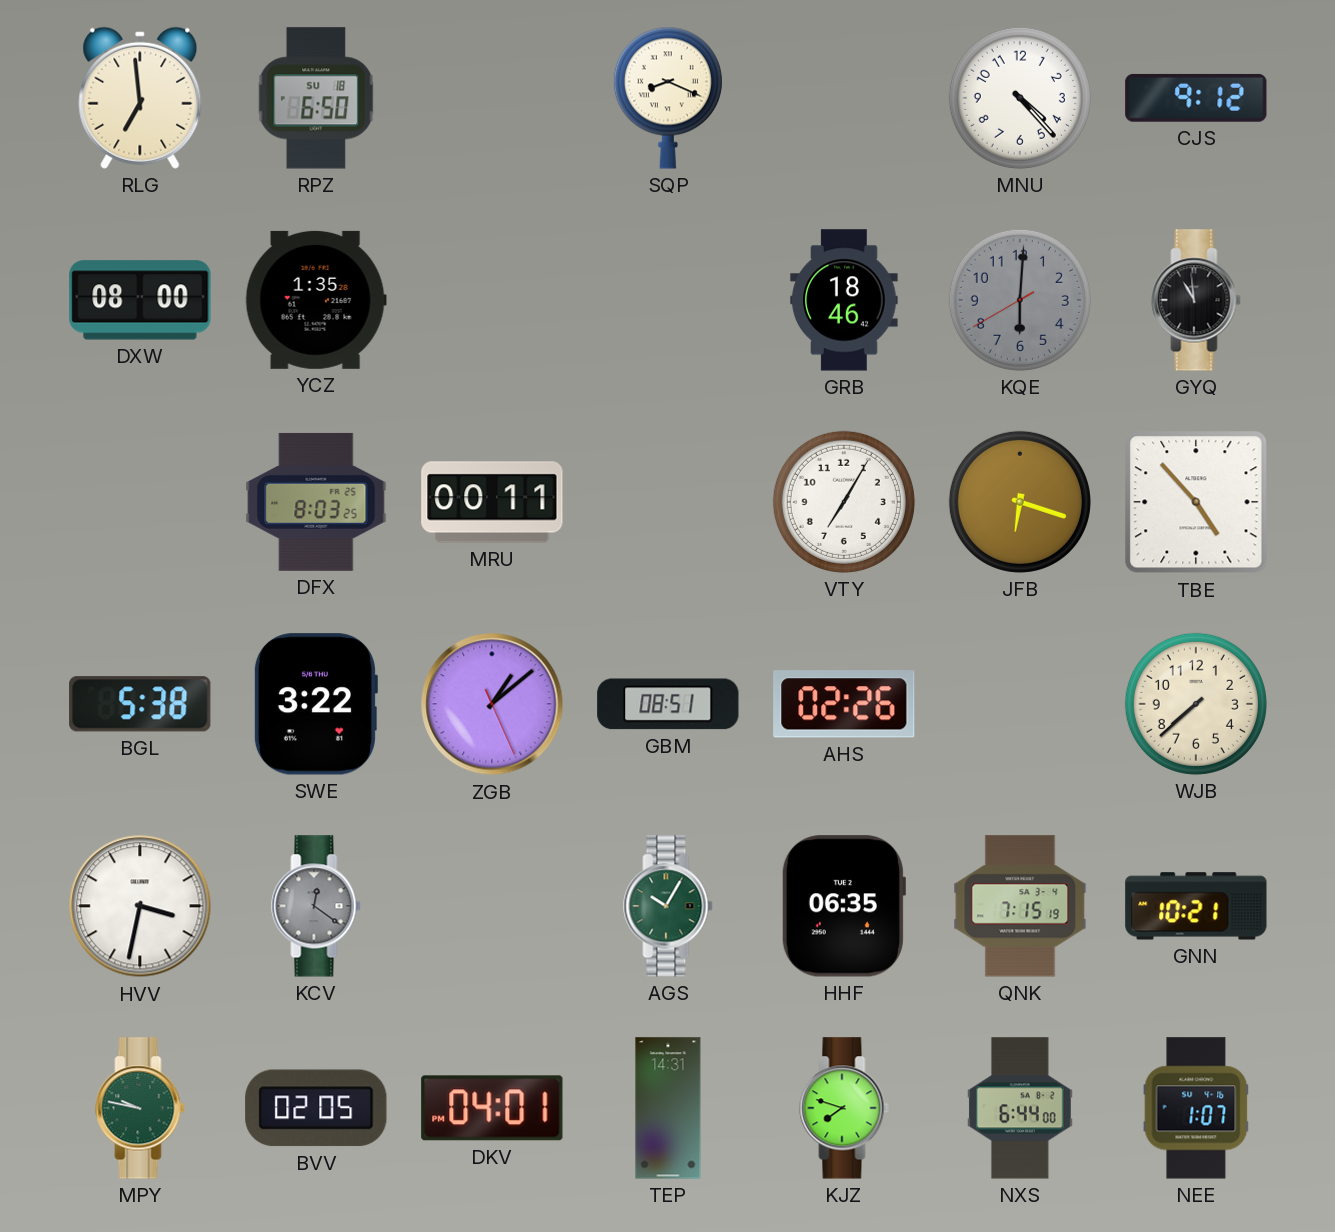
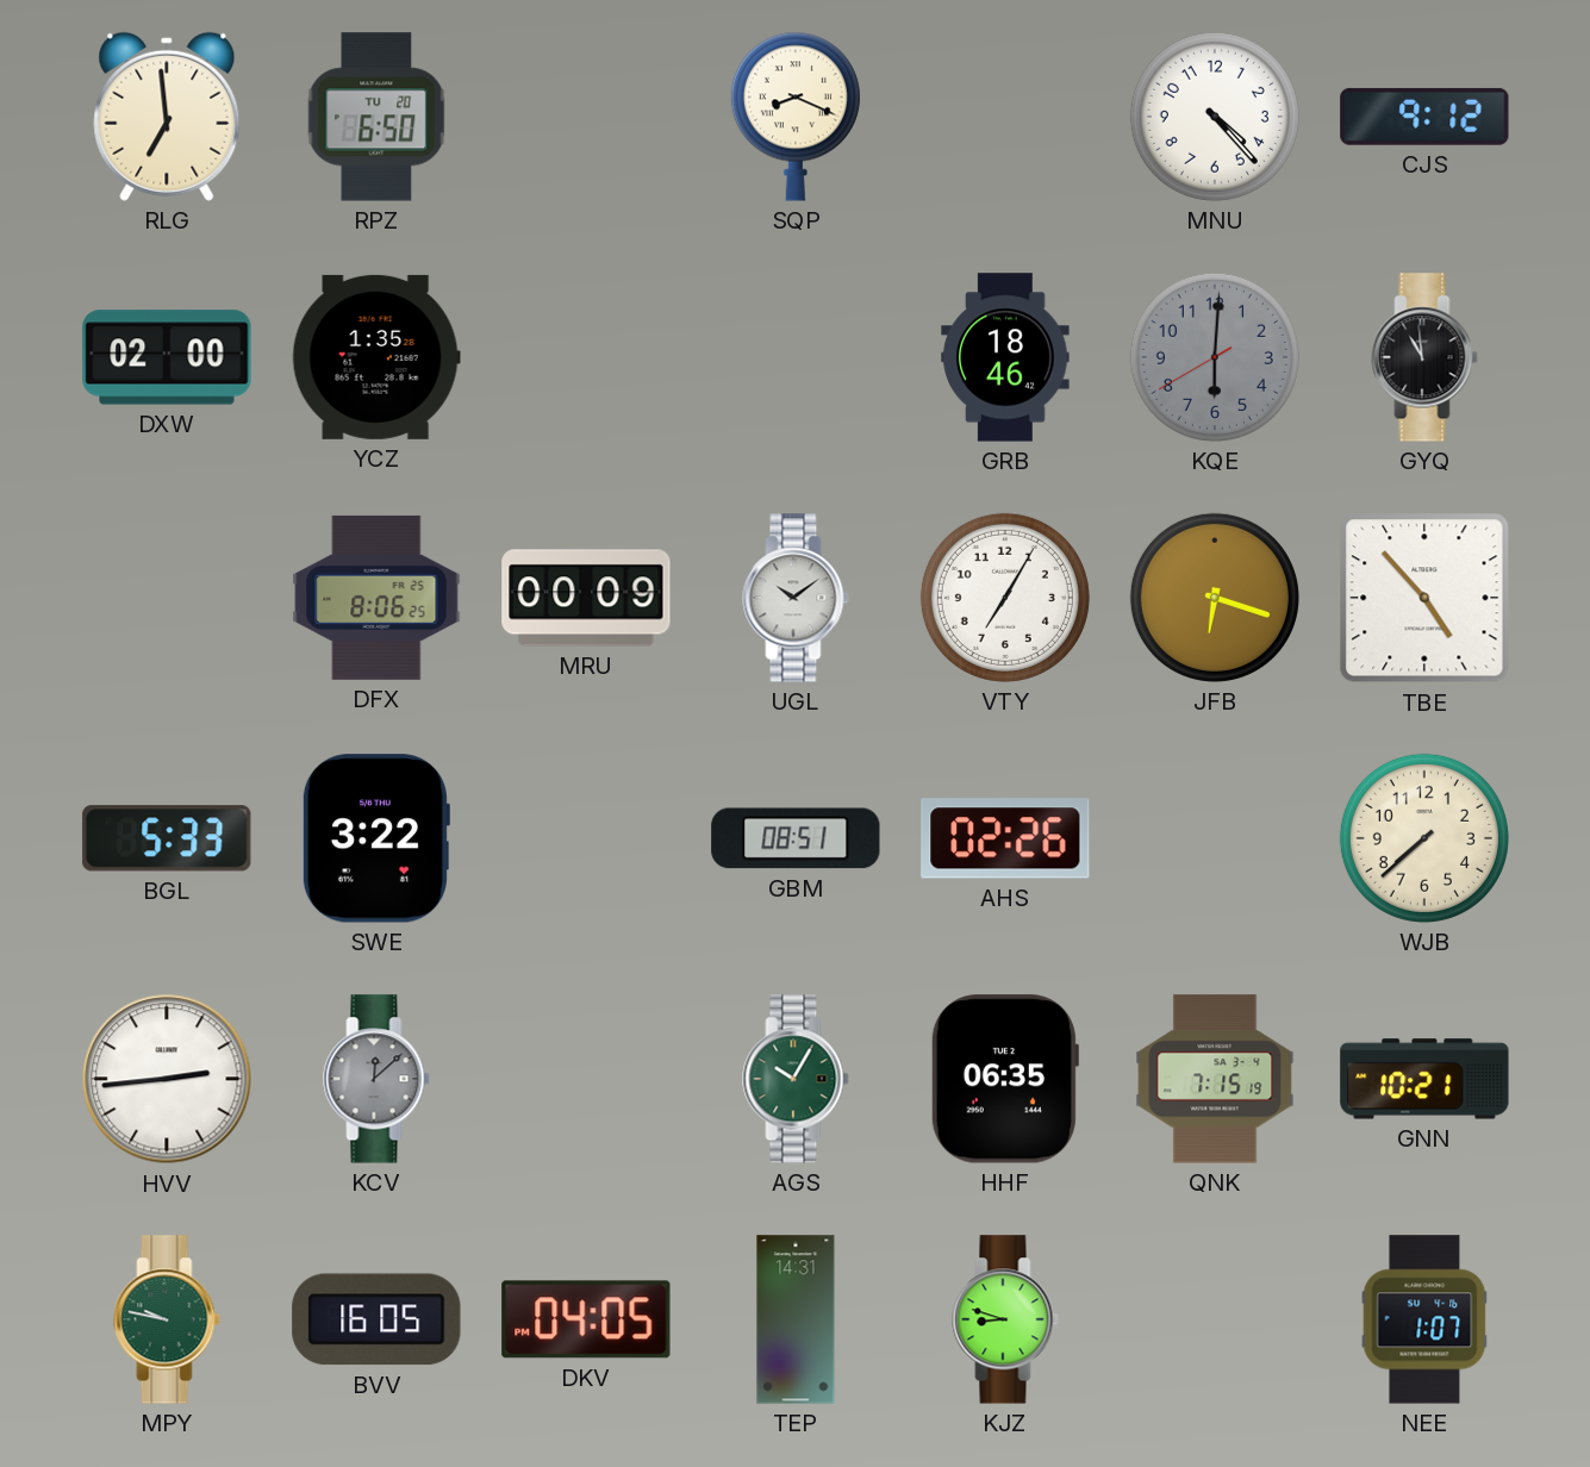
RPZ date: SU 18 -> TU 20
DXW: 08:00 -> 02:00
DFX: 8:03 -> 8:06
MRU: 00:11 -> 00:09
UGL: none -> 10:09
BGL: 5:38 -> 5:33
ZGB: 1:08 -> none
HVV: 3:32 -> 2:44
KCV: 12:21 -> 12:08
BVV: 02:05 -> 16:05
DKV: 04:01 -> 04:05
KJZ: 7:48 -> 8:48
NXS: 6:44 -> none
